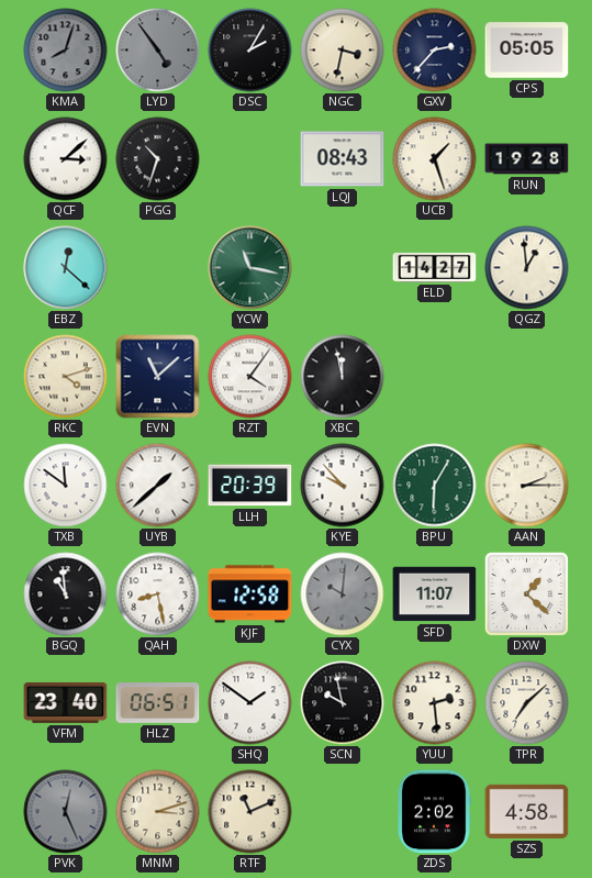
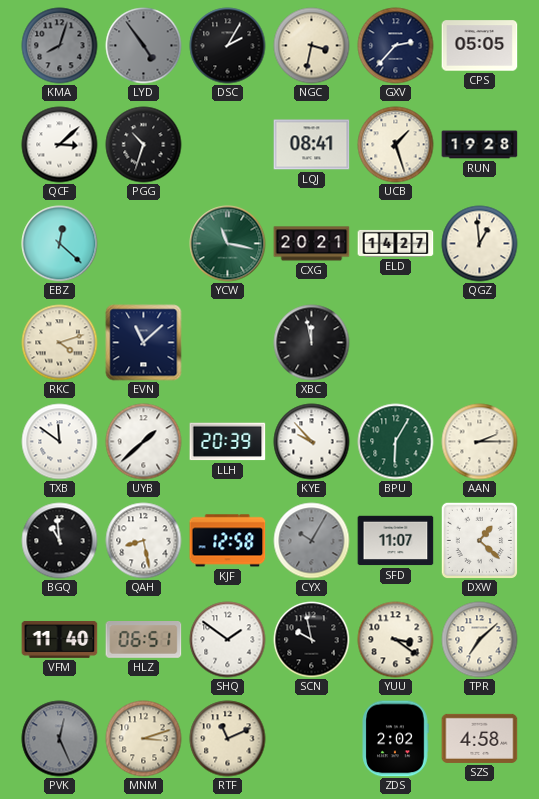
LQJ: 08:43 -> 08:41
CXG: none -> 20:21
RZT: 4:06 -> none
CYX: 10:01 -> 10:05
VFM: 23:40 -> 11:40
YUU: 2:29 -> 3:21
